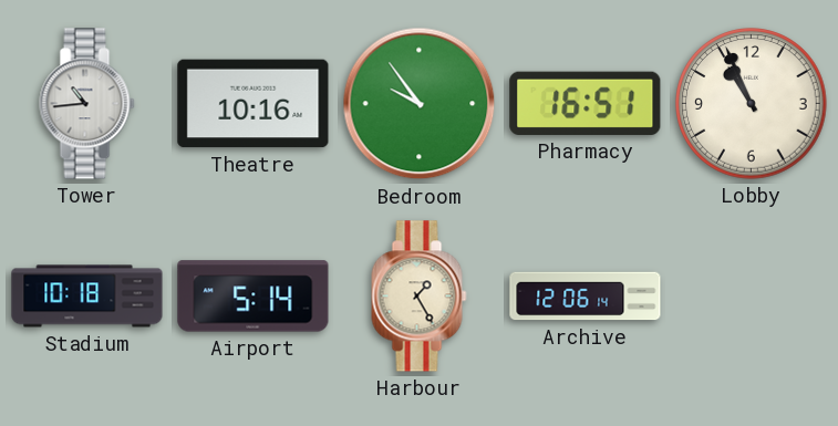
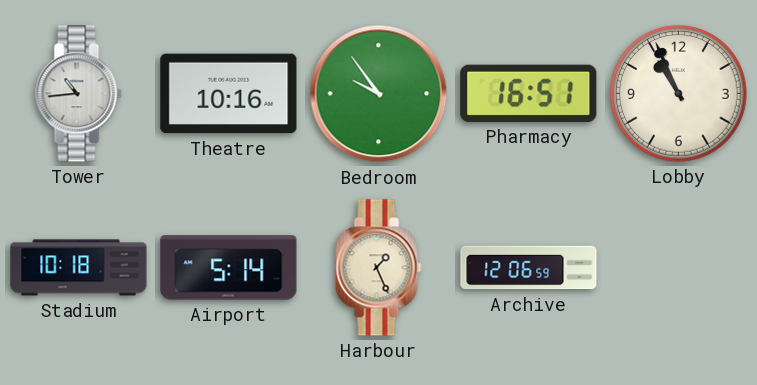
Harbour: 1:25 -> 1:26
Archive: 12:06:14 -> 12:06:59
